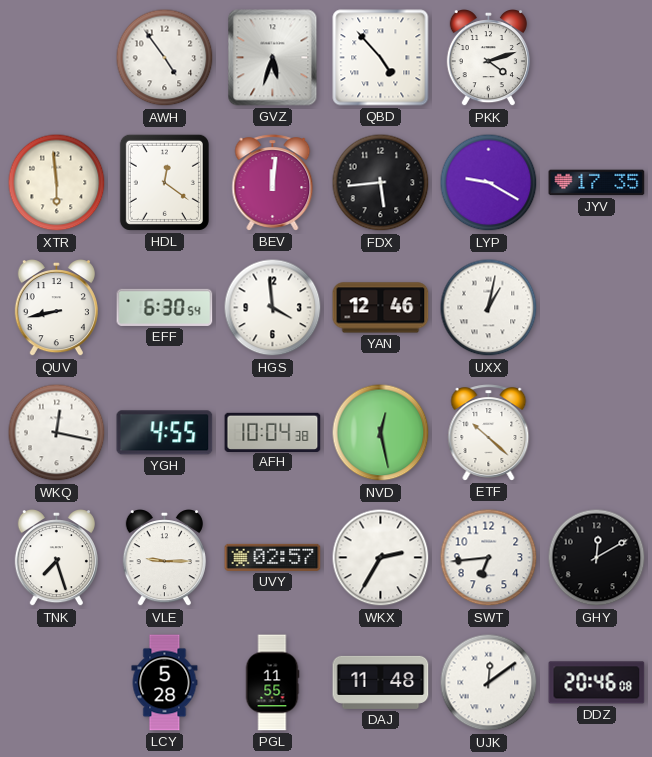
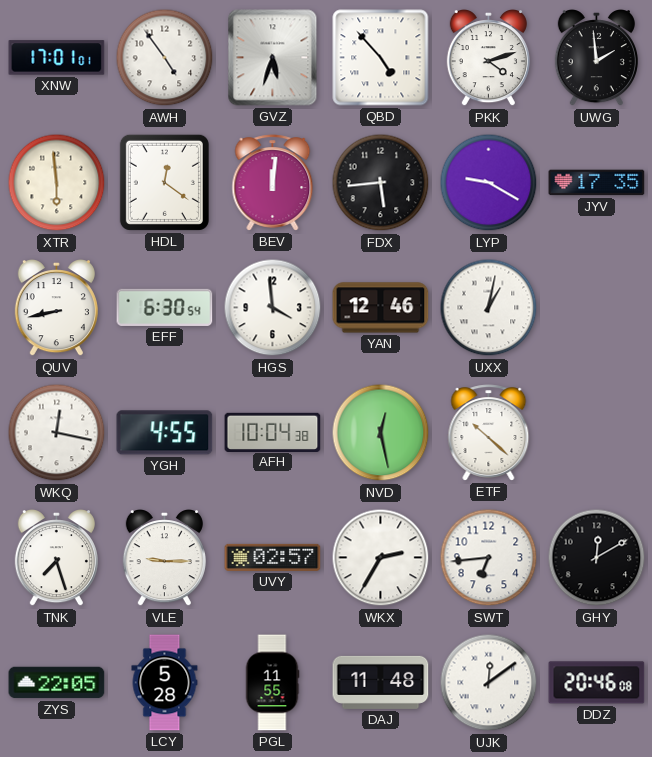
XNW: none -> 17:01
UWG: none -> 1:59
ZYS: none -> 22:05
